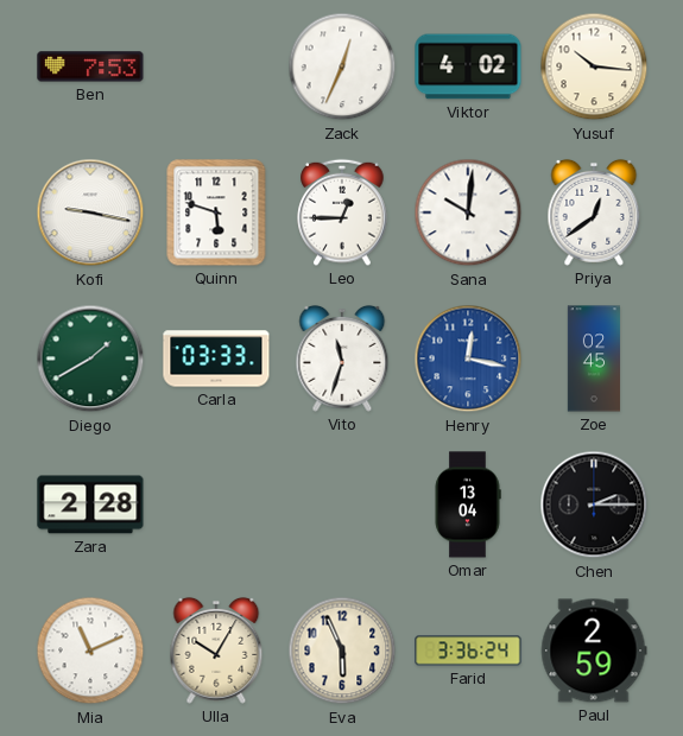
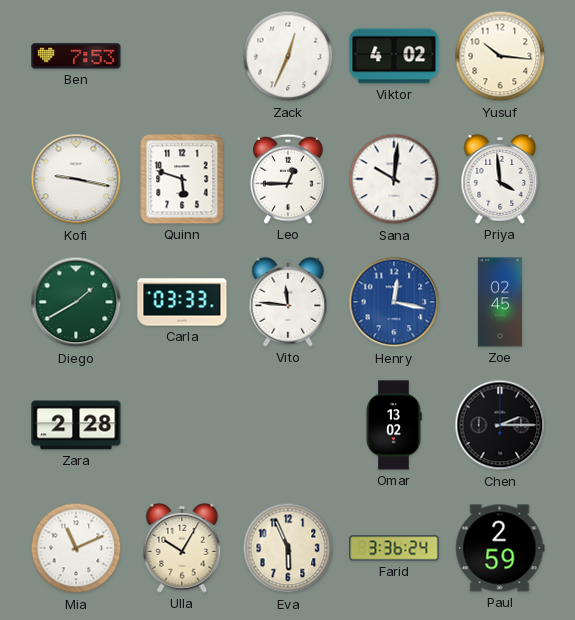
Priya: 12:39 -> 3:59
Vito: 11:33 -> 11:46
Omar: 13:04 -> 13:02
